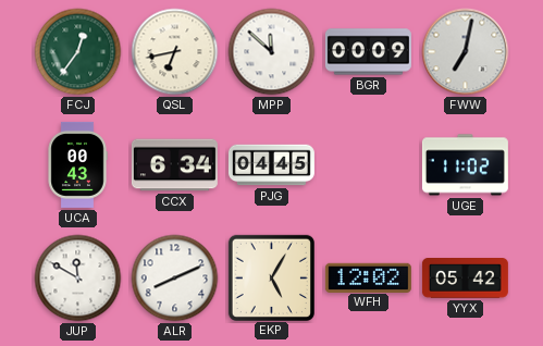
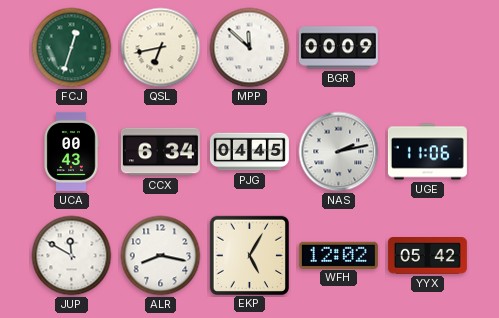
FCJ: 12:36 -> 12:33
FWW: 7:02 -> none
NAS: none -> 2:13
UGE: 11:02 -> 11:06
ALR: 8:11 -> 8:17
